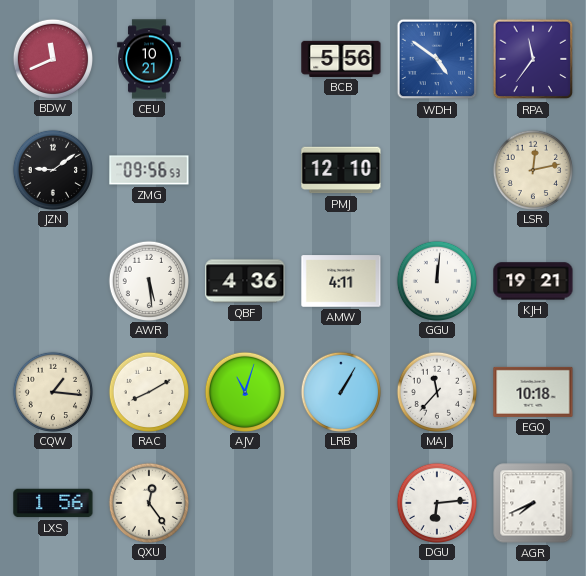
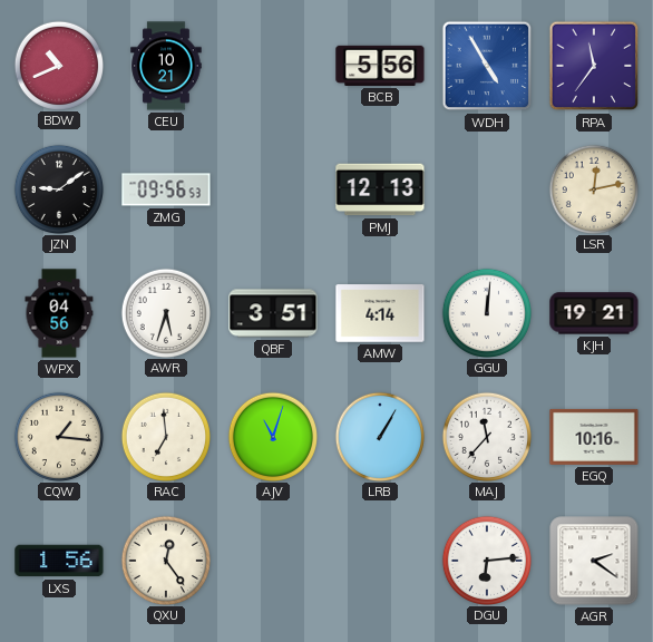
BDW: 11:41 -> 10:41
WDH: 4:51 -> 4:55
PMJ: 12:10 -> 12:13
WPX: none -> 04:56
AWR: 5:29 -> 5:33
QBF: 4:36 -> 3:51
AMW: 4:11 -> 4:14
RAC: 8:10 -> 6:59
EGQ: 10:18 -> 10:16
AGR: 7:41 -> 2:21
